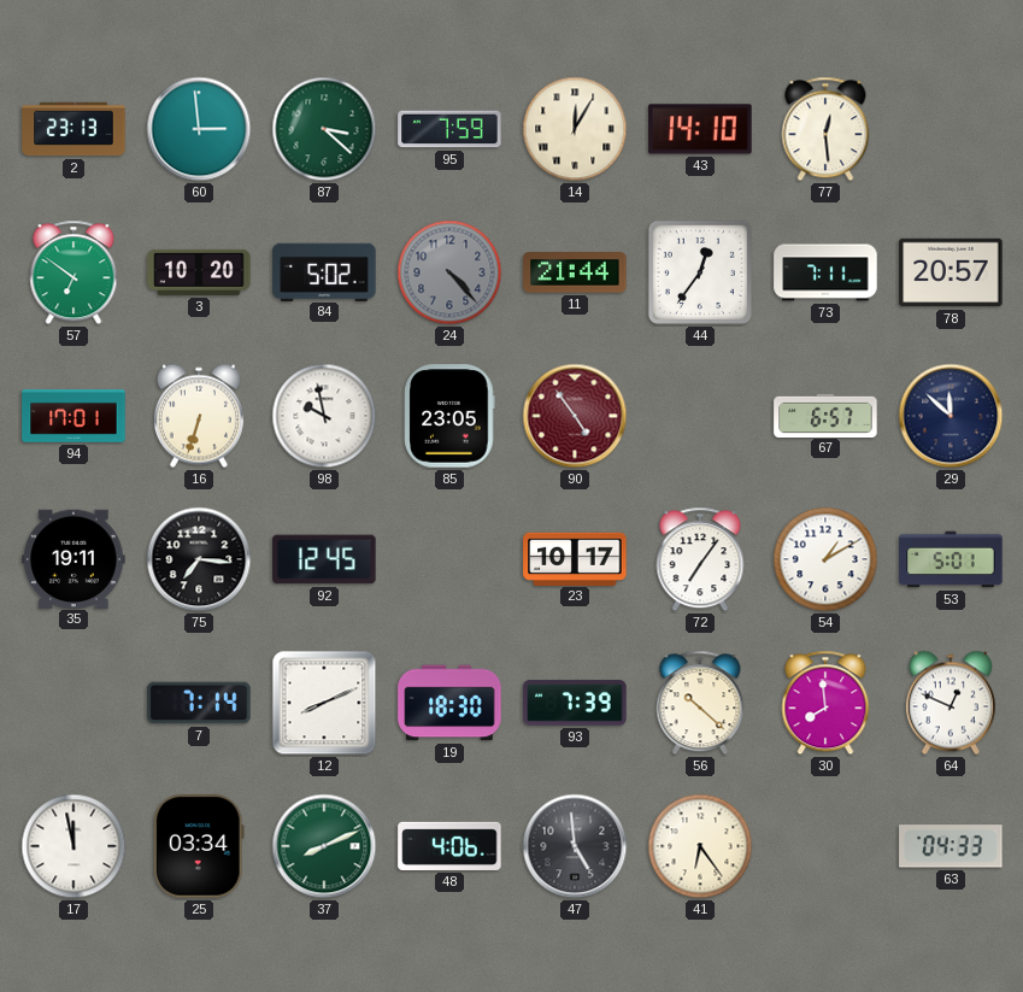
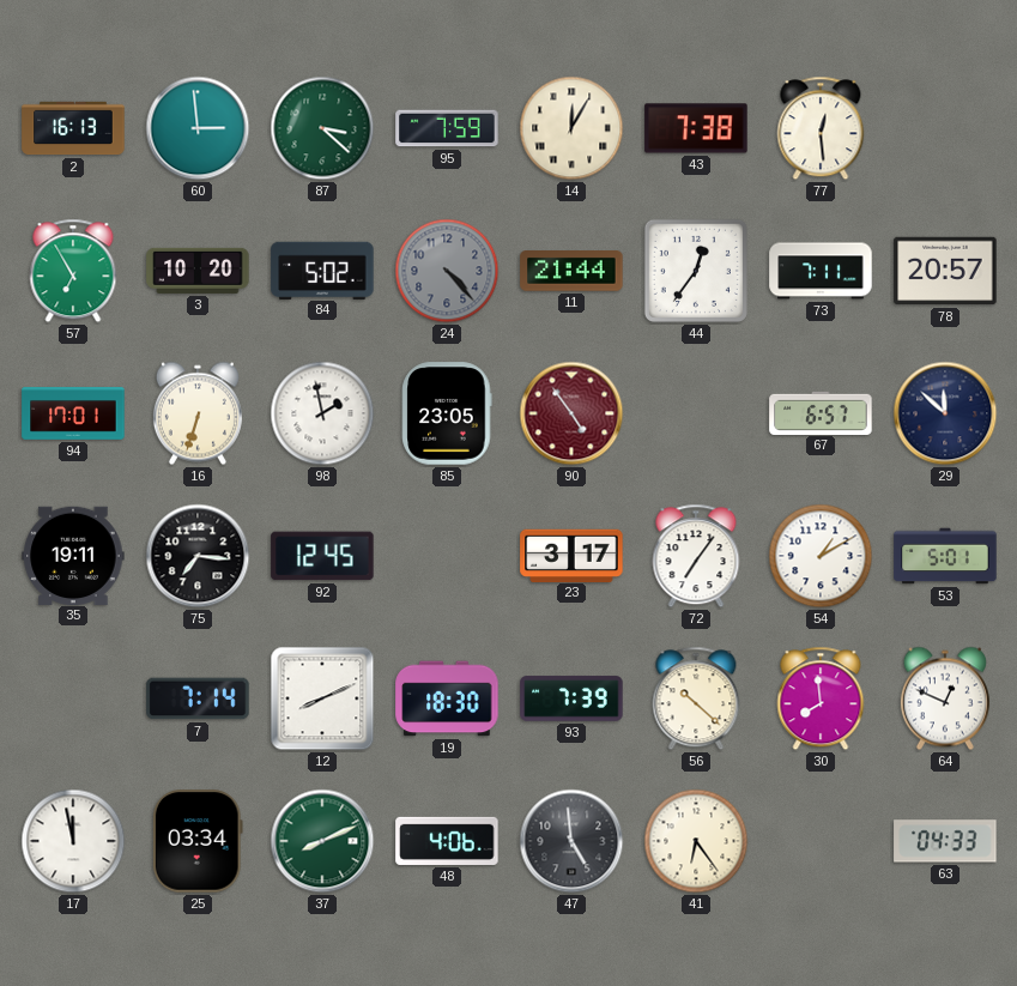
2: 23:13 -> 16:13
43: 14:10 -> 7:38
57: 6:51 -> 6:55
98: 9:58 -> 1:58
23: 10:17 -> 3:17
